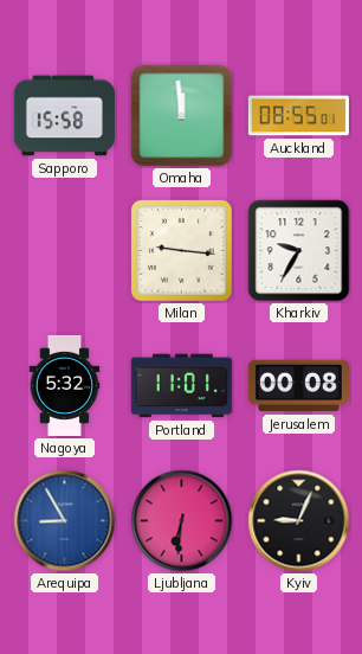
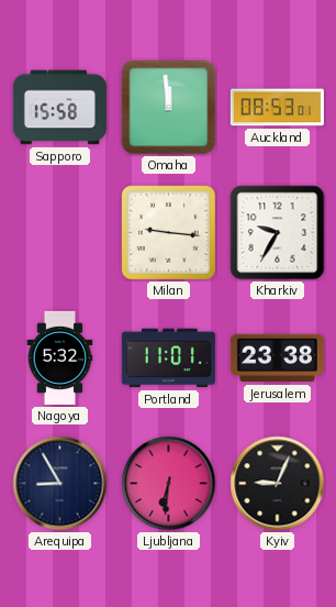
Auckland: 08:55 -> 08:53
Jerusalem: 00:08 -> 23:38
Arequipa dial: blue -> navy
